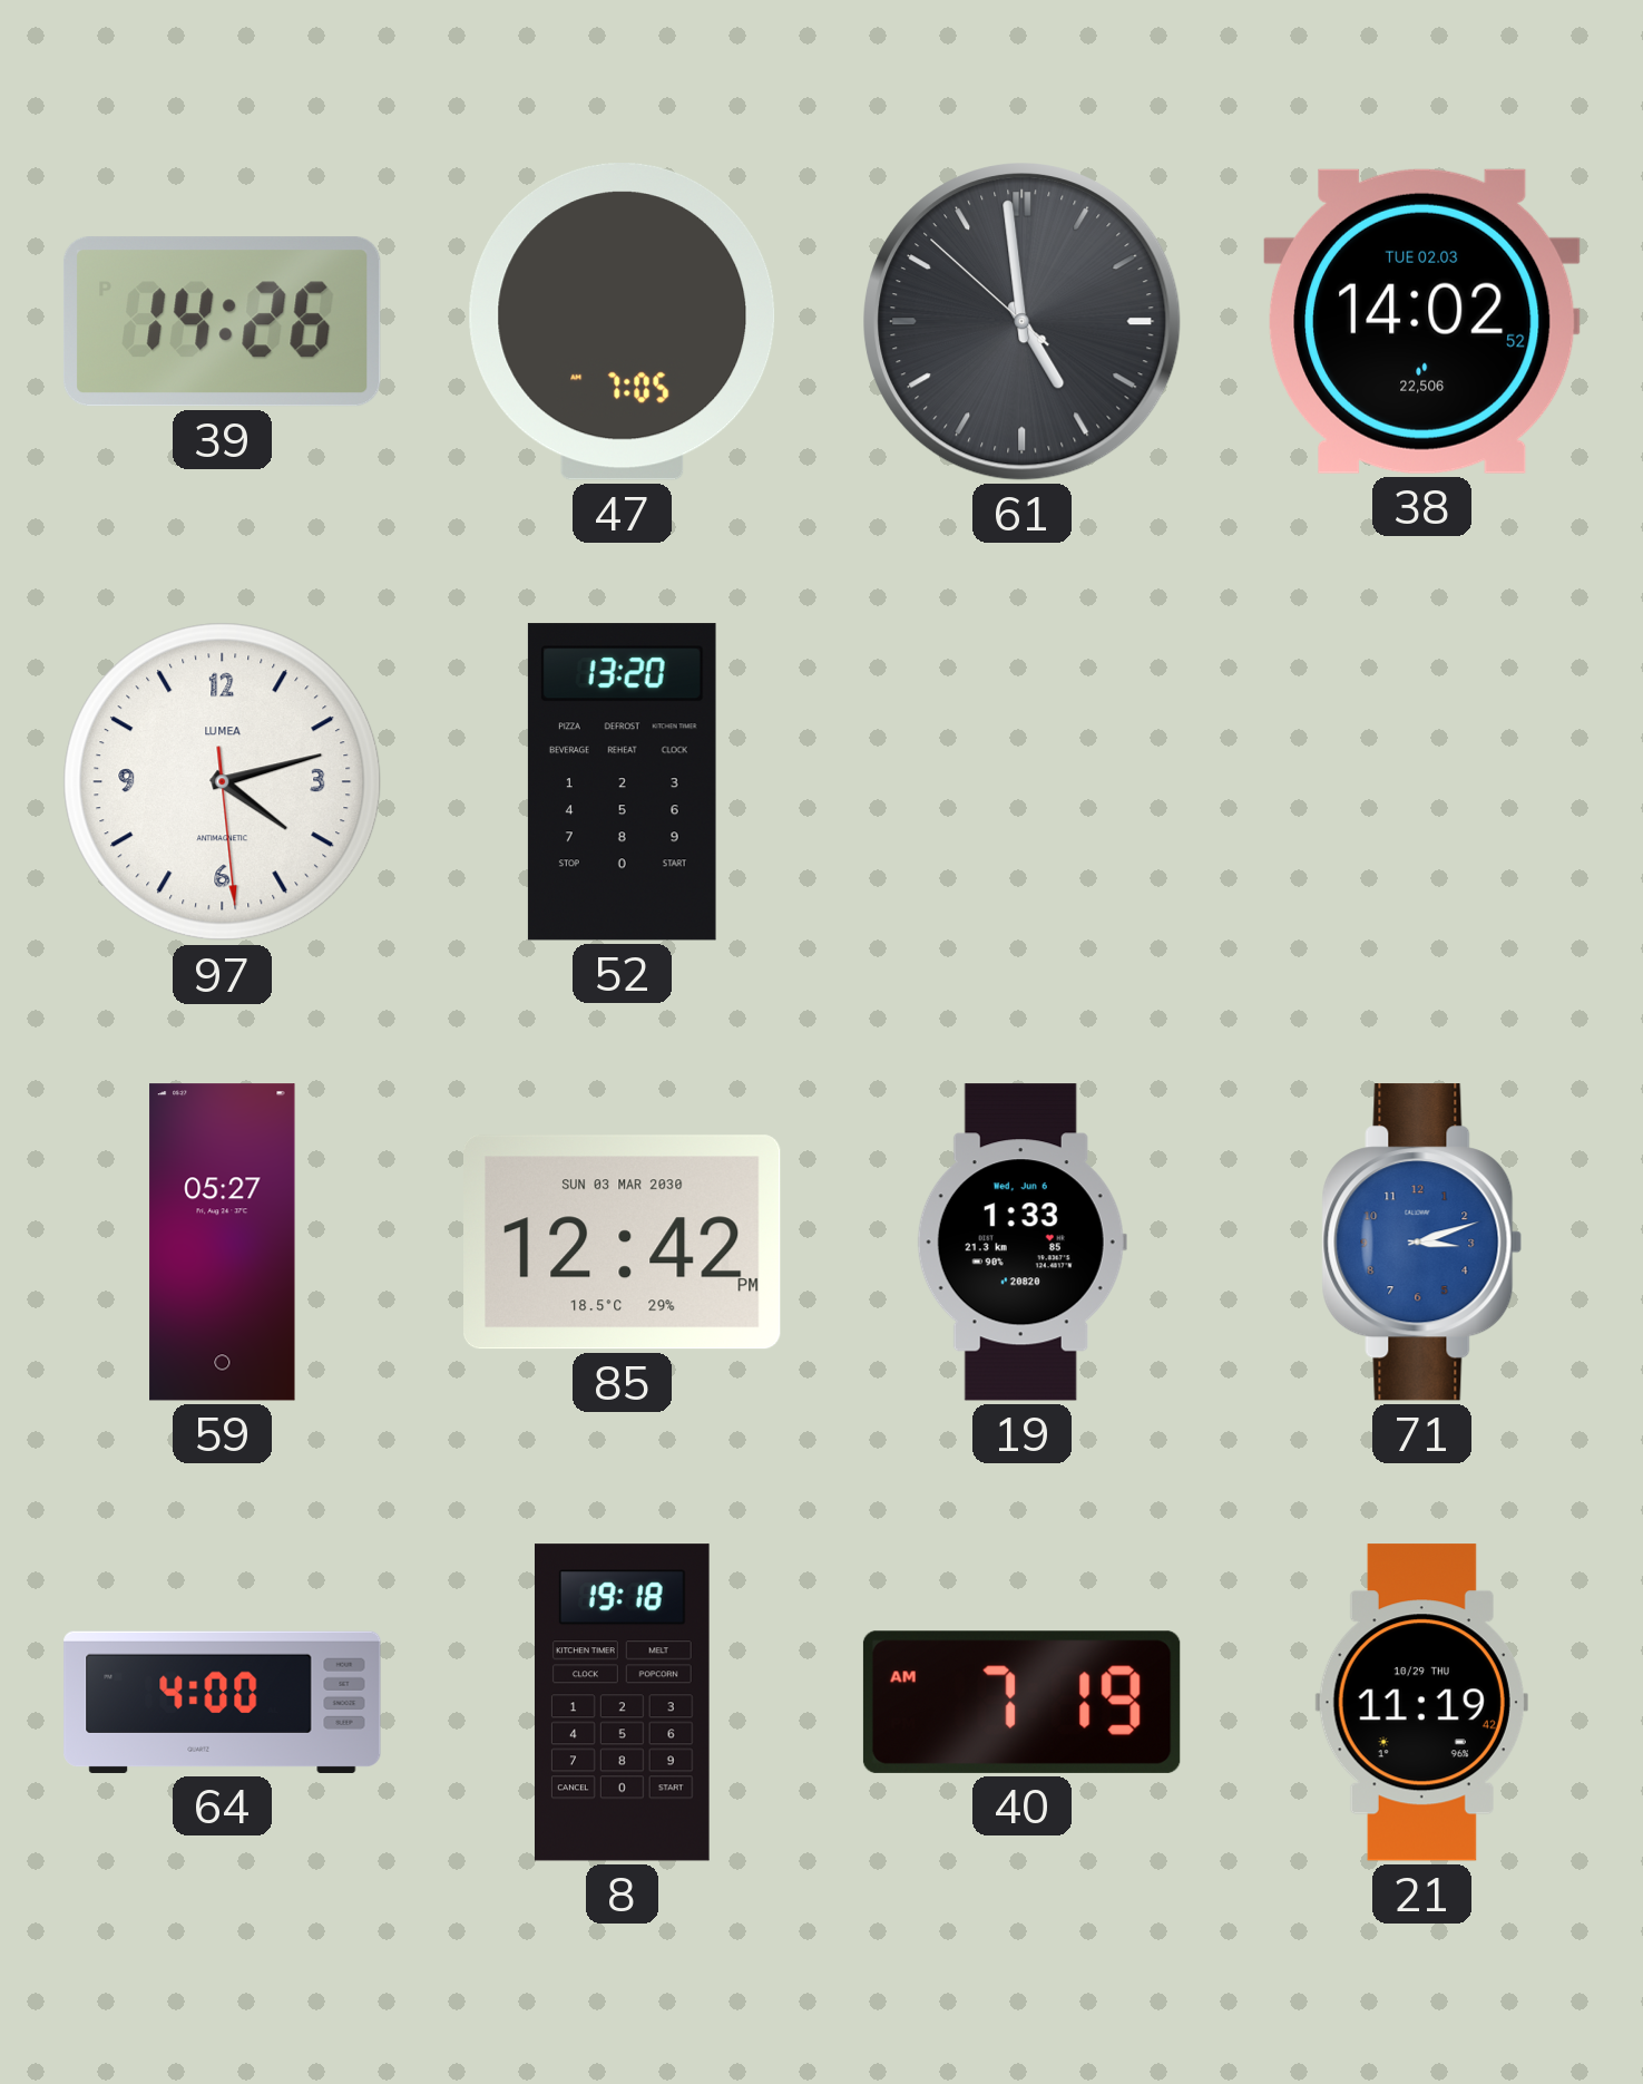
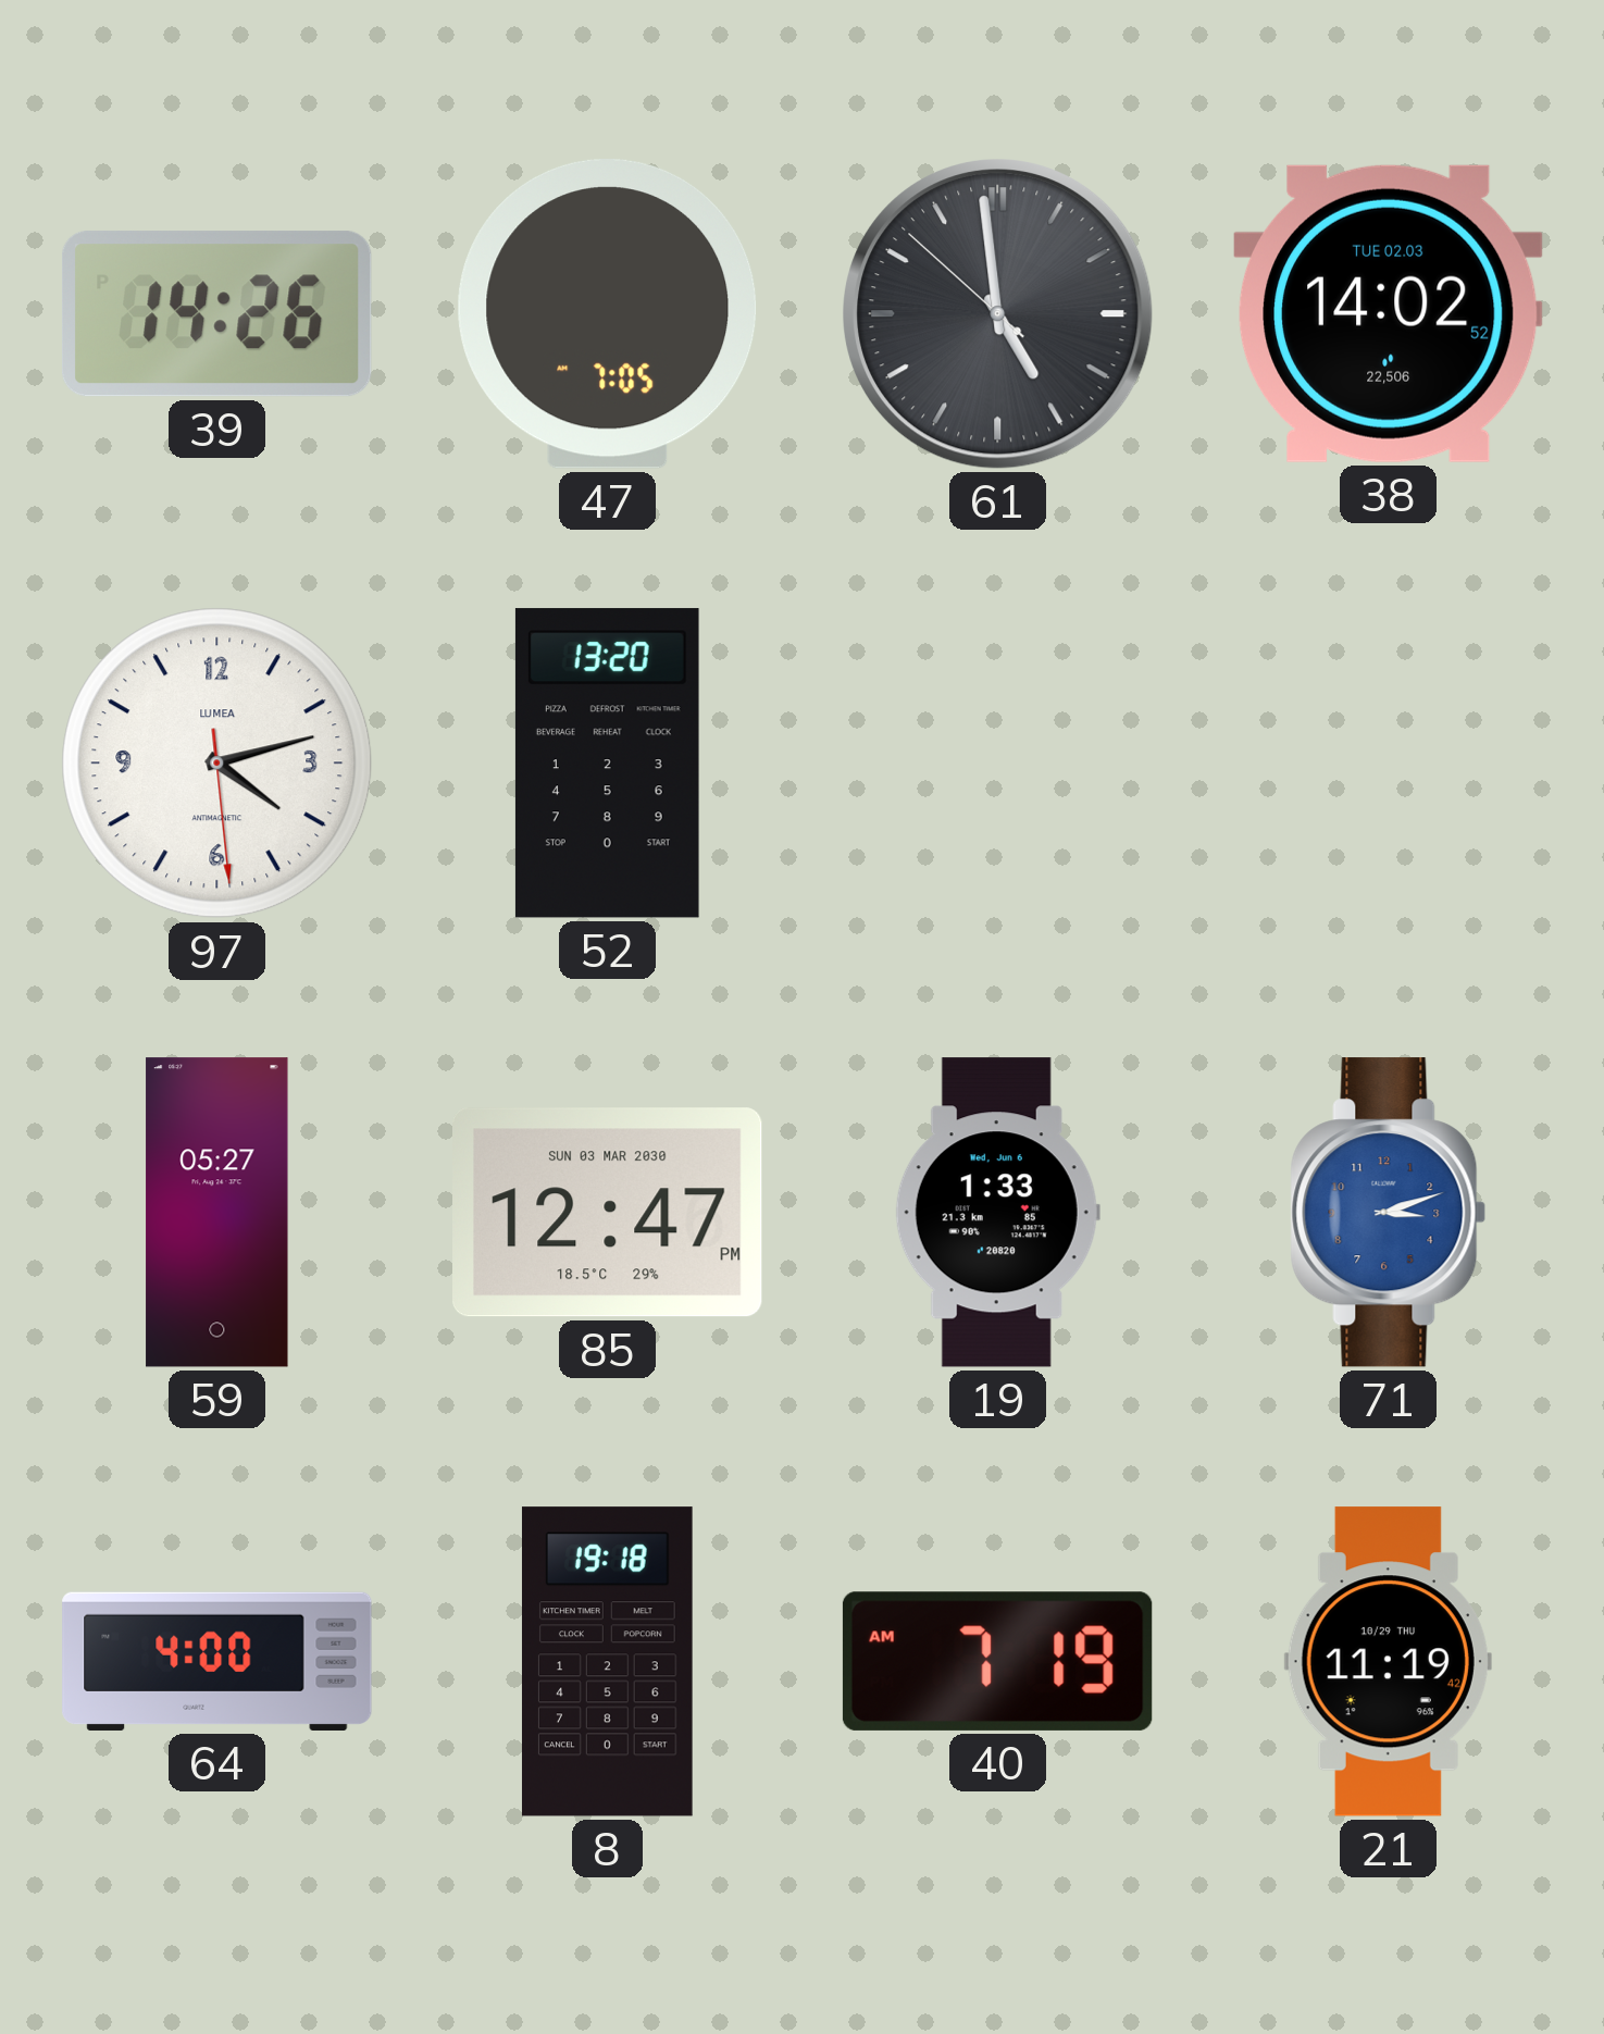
85: 12:42 -> 12:47
